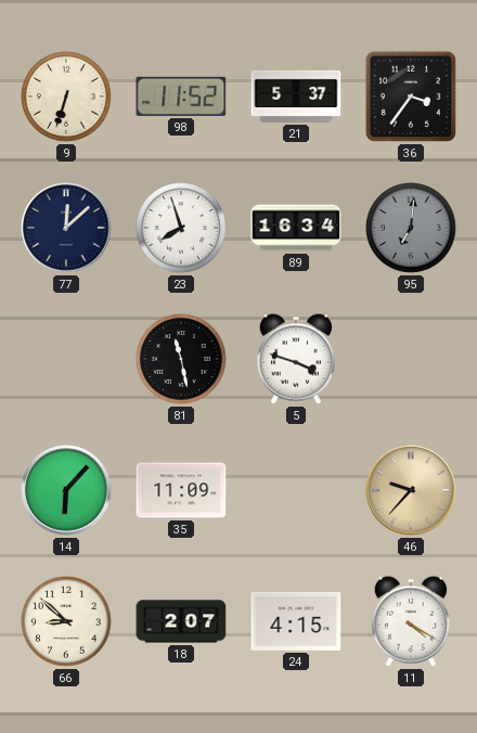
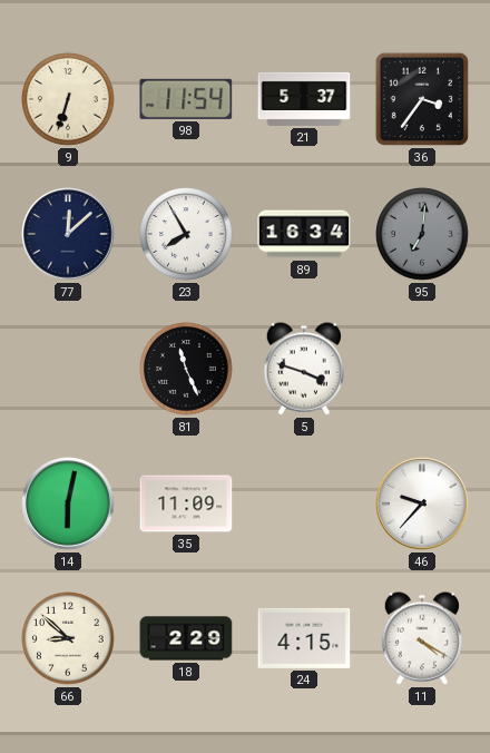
98: 11:52 -> 11:54
23: 7:57 -> 7:55
81: 11:28 -> 11:26
14: 6:07 -> 6:02
46 dial: champagne -> white
18: 2:07 -> 2:29
